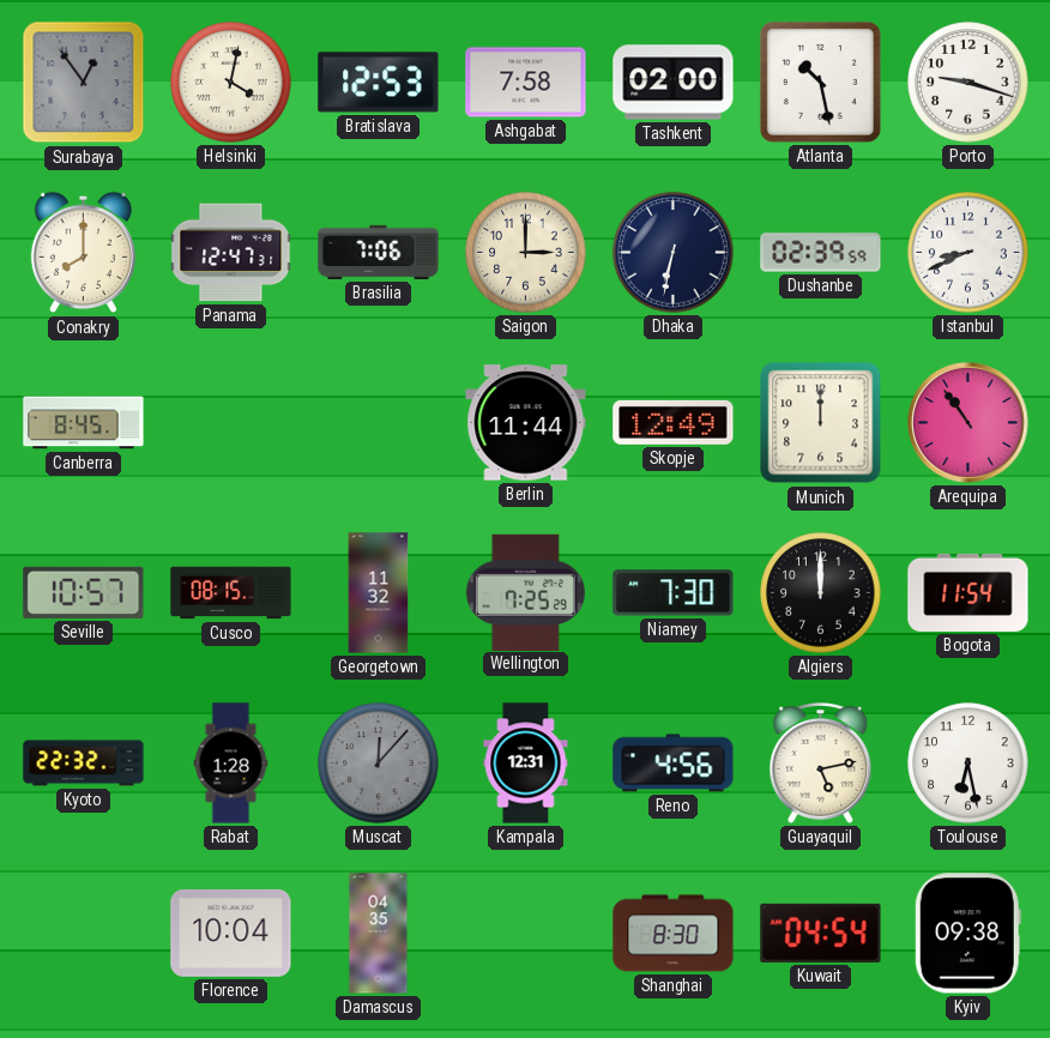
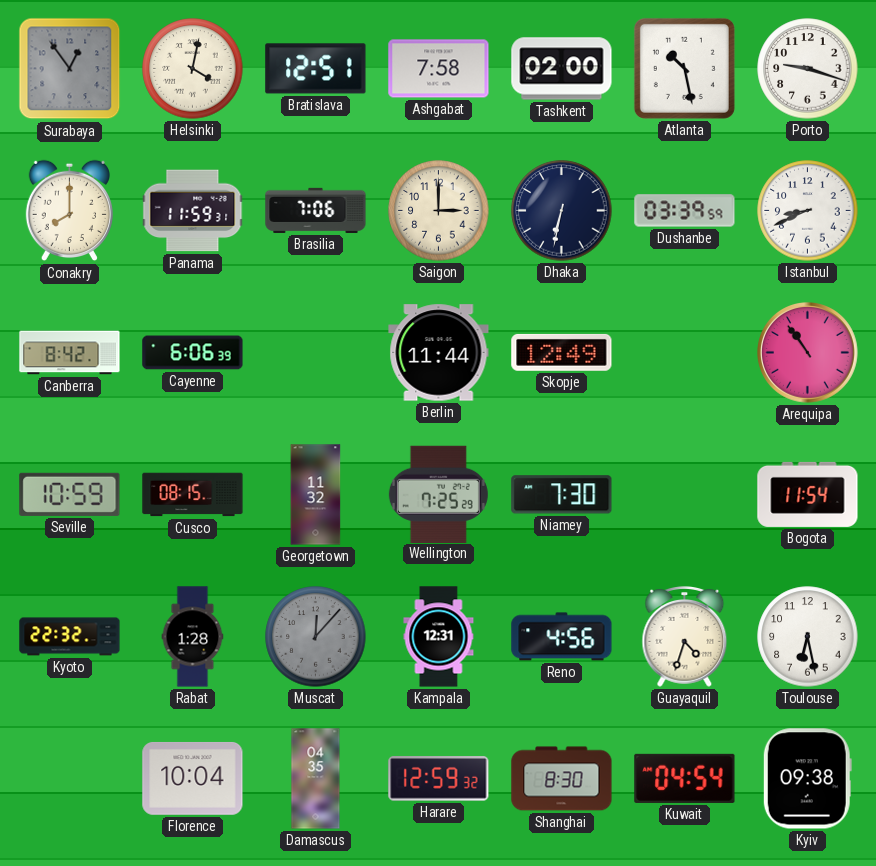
Bratislava: 12:53 -> 12:51
Panama: 12:47 -> 11:59
Dushanbe: 02:39 -> 03:39
Canberra: 8:45 -> 8:42
Cayenne: none -> 6:06
Munich: 12:00 -> none
Seville: 10:57 -> 10:59
Algiers: 12:00 -> none
Guayaquil: 5:13 -> 4:33
Harare: none -> 12:59
